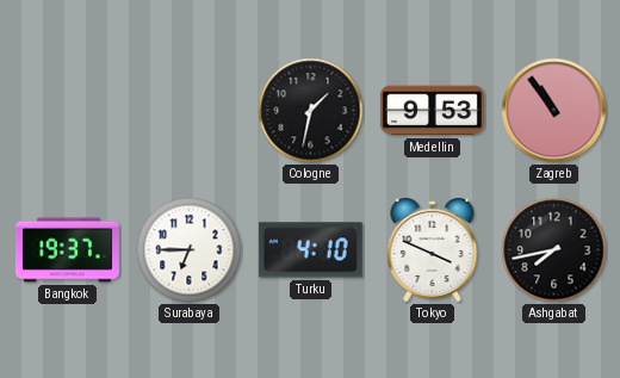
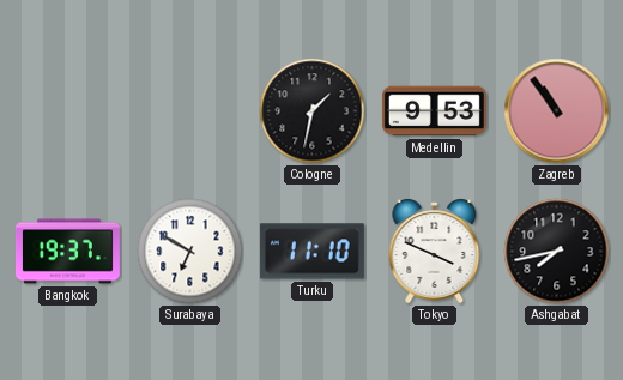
Surabaya: 6:45 -> 6:50
Turku: 4:10 -> 11:10
